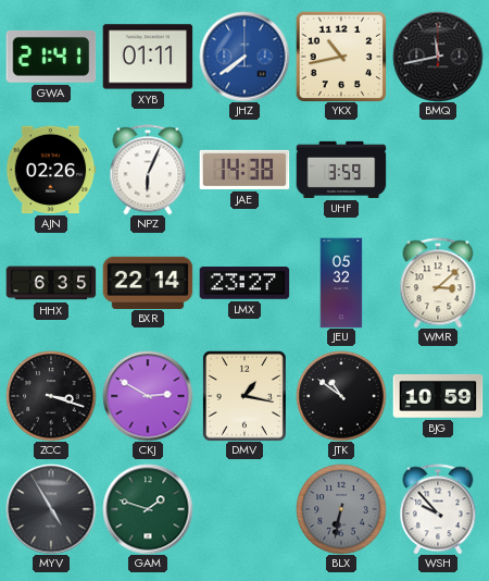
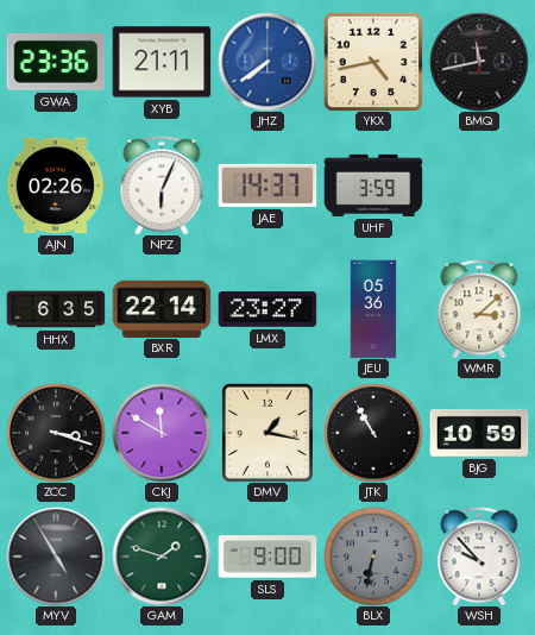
GWA: 21:41 -> 23:36
XYB: 01:11 -> 21:11
YKX: 10:43 -> 4:43
JAE: 14:38 -> 14:37
JEU: 05:32 -> 05:36
CKJ: 2:50 -> 11:50
JTK: 10:51 -> 10:55
SLS: none -> 9:00
